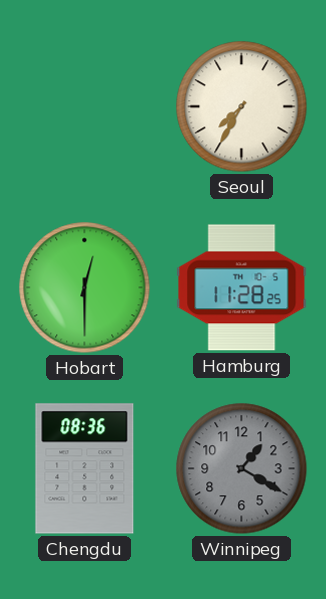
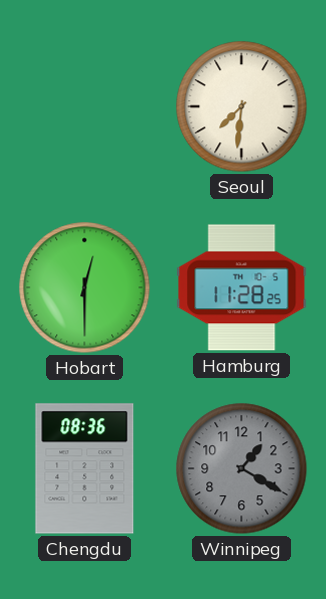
Seoul: 7:35 -> 7:31
